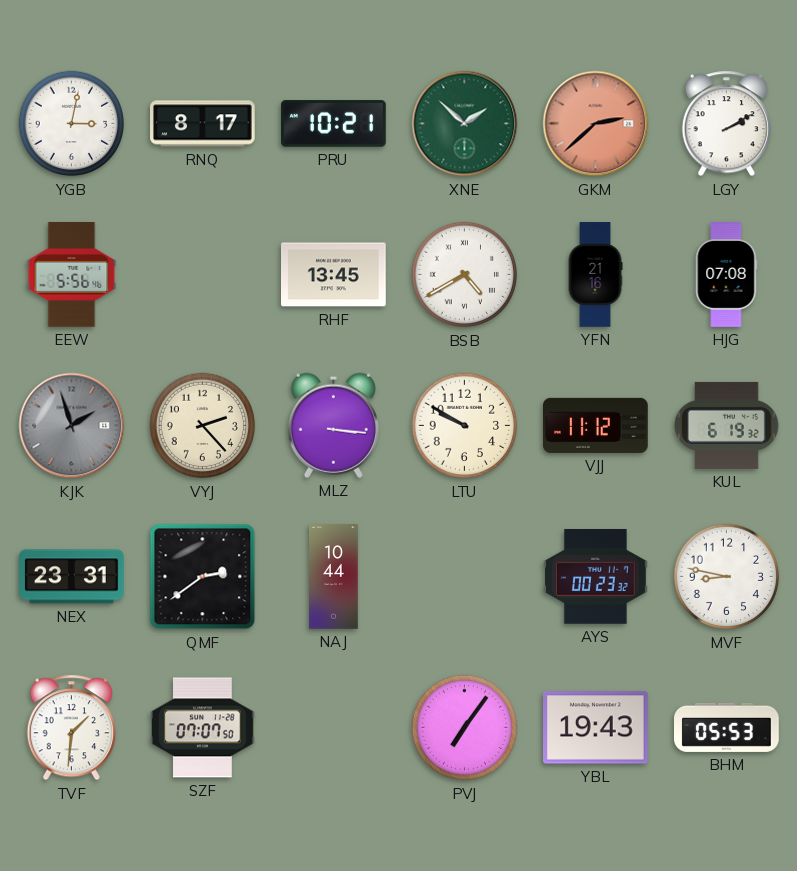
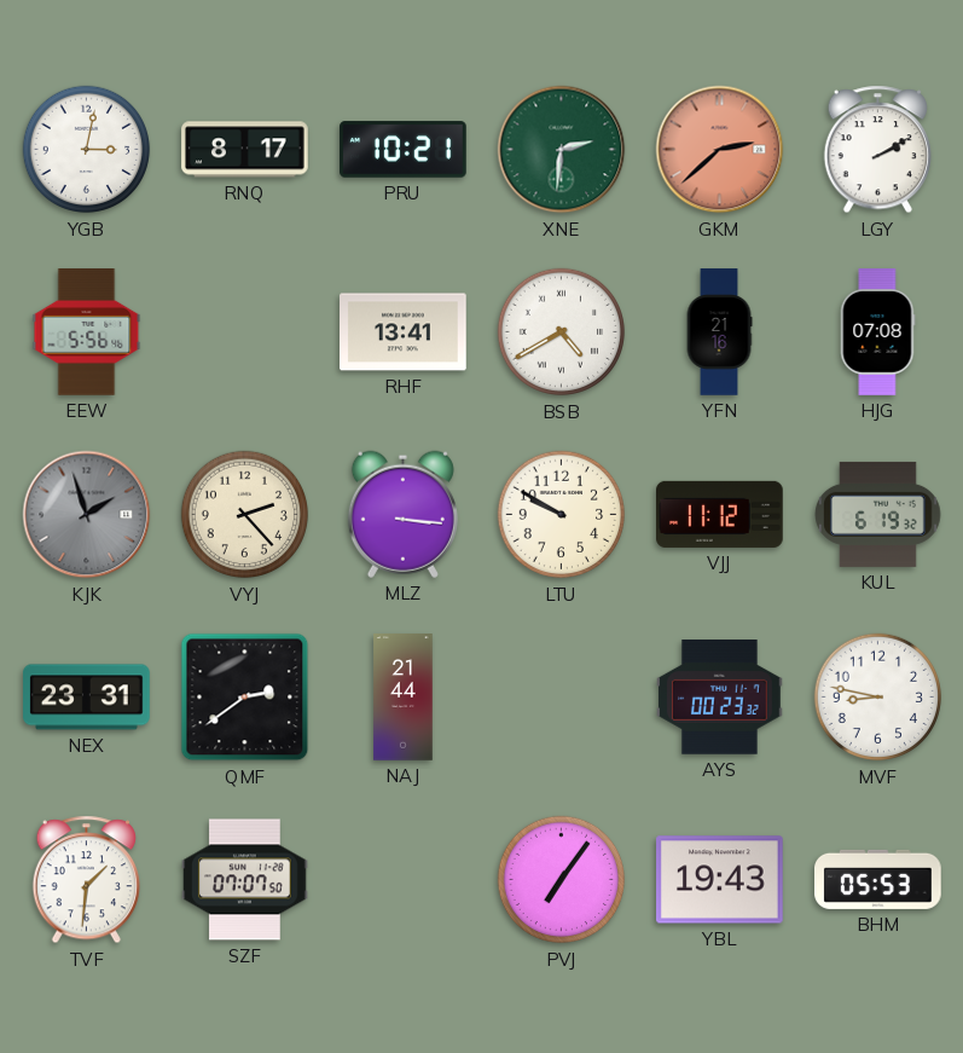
XNE: 1:52 -> 2:31
RHF: 13:45 -> 13:41
NAJ: 10:44 -> 21:44
